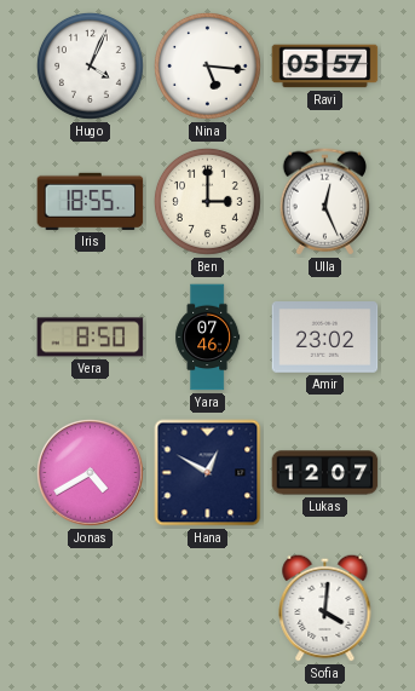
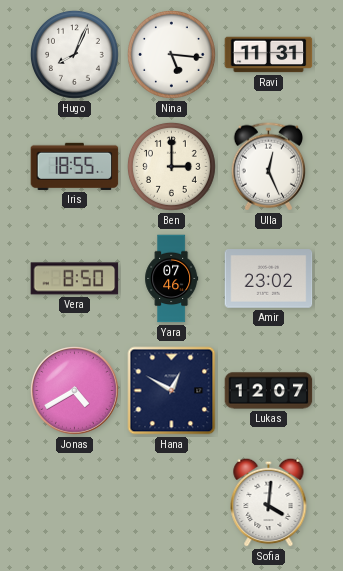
Hugo: 4:04 -> 8:04
Ravi: 05:57 -> 11:31
